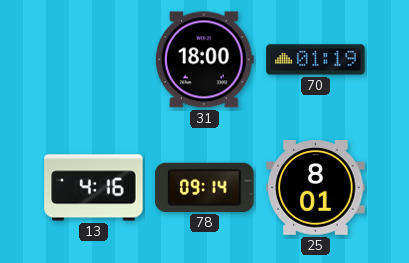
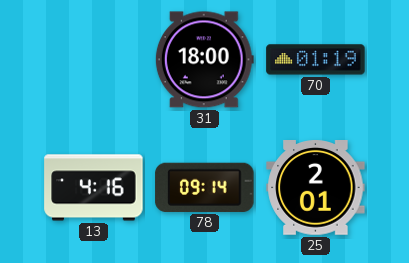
25: 8:01 -> 2:01
